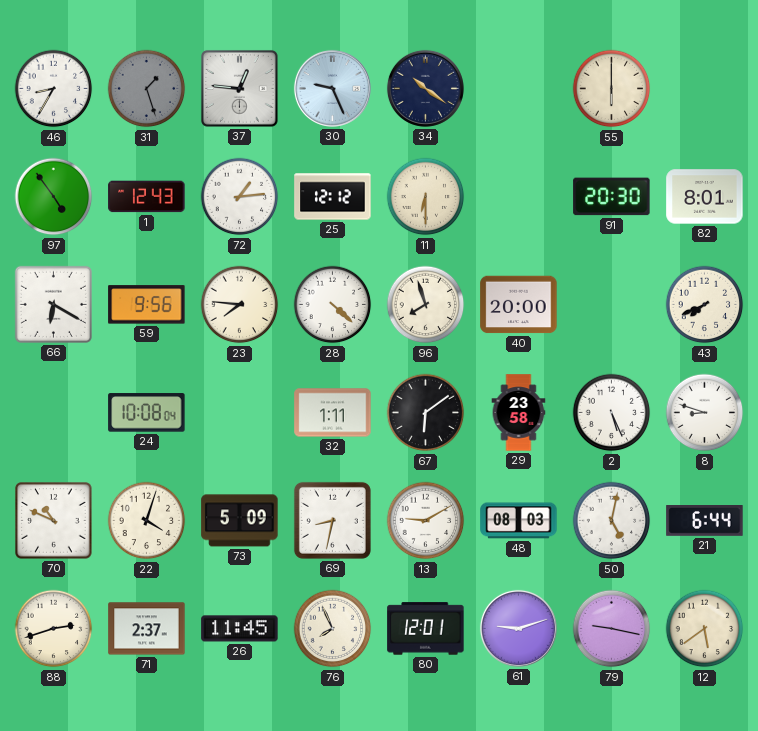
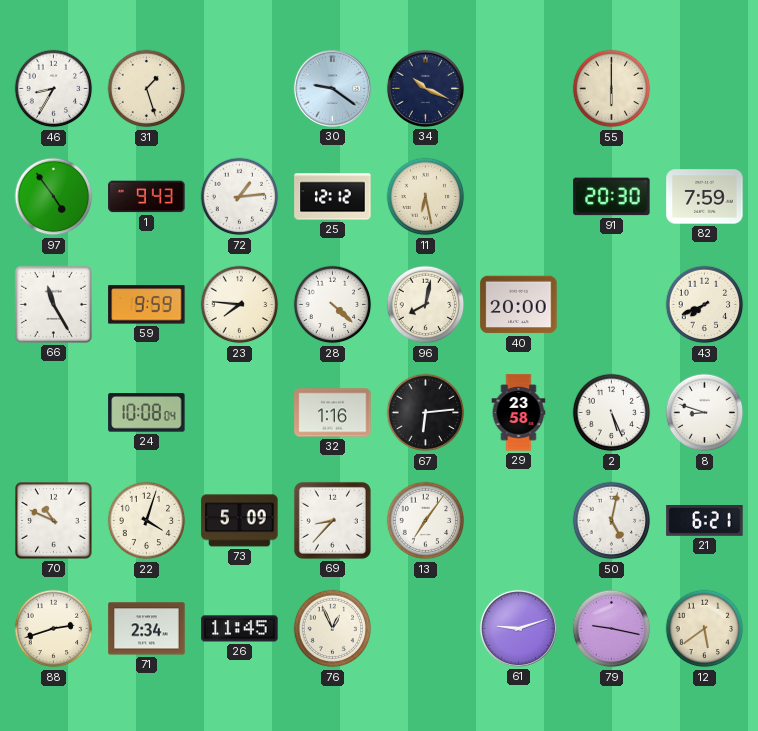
31 dial: grey -> cream
37: 12:46 -> none
30: 9:26 -> 9:21
34: 10:21 -> 10:19
1: 12:43 -> 9:43
11: 6:30 -> 6:28
82: 8:01 -> 7:59
66: 6:20 -> 11:25
59: 9:56 -> 9:59
96: 7:57 -> 8:02
32: 1:11 -> 1:16
67: 6:09 -> 6:14
69: 8:32 -> 8:37
13: 9:10 -> 7:06
48: 08:03 -> none
21: 6:44 -> 6:21
71: 2:37 -> 2:34
76: 7:56 -> 12:56
80: 12:01 -> none
